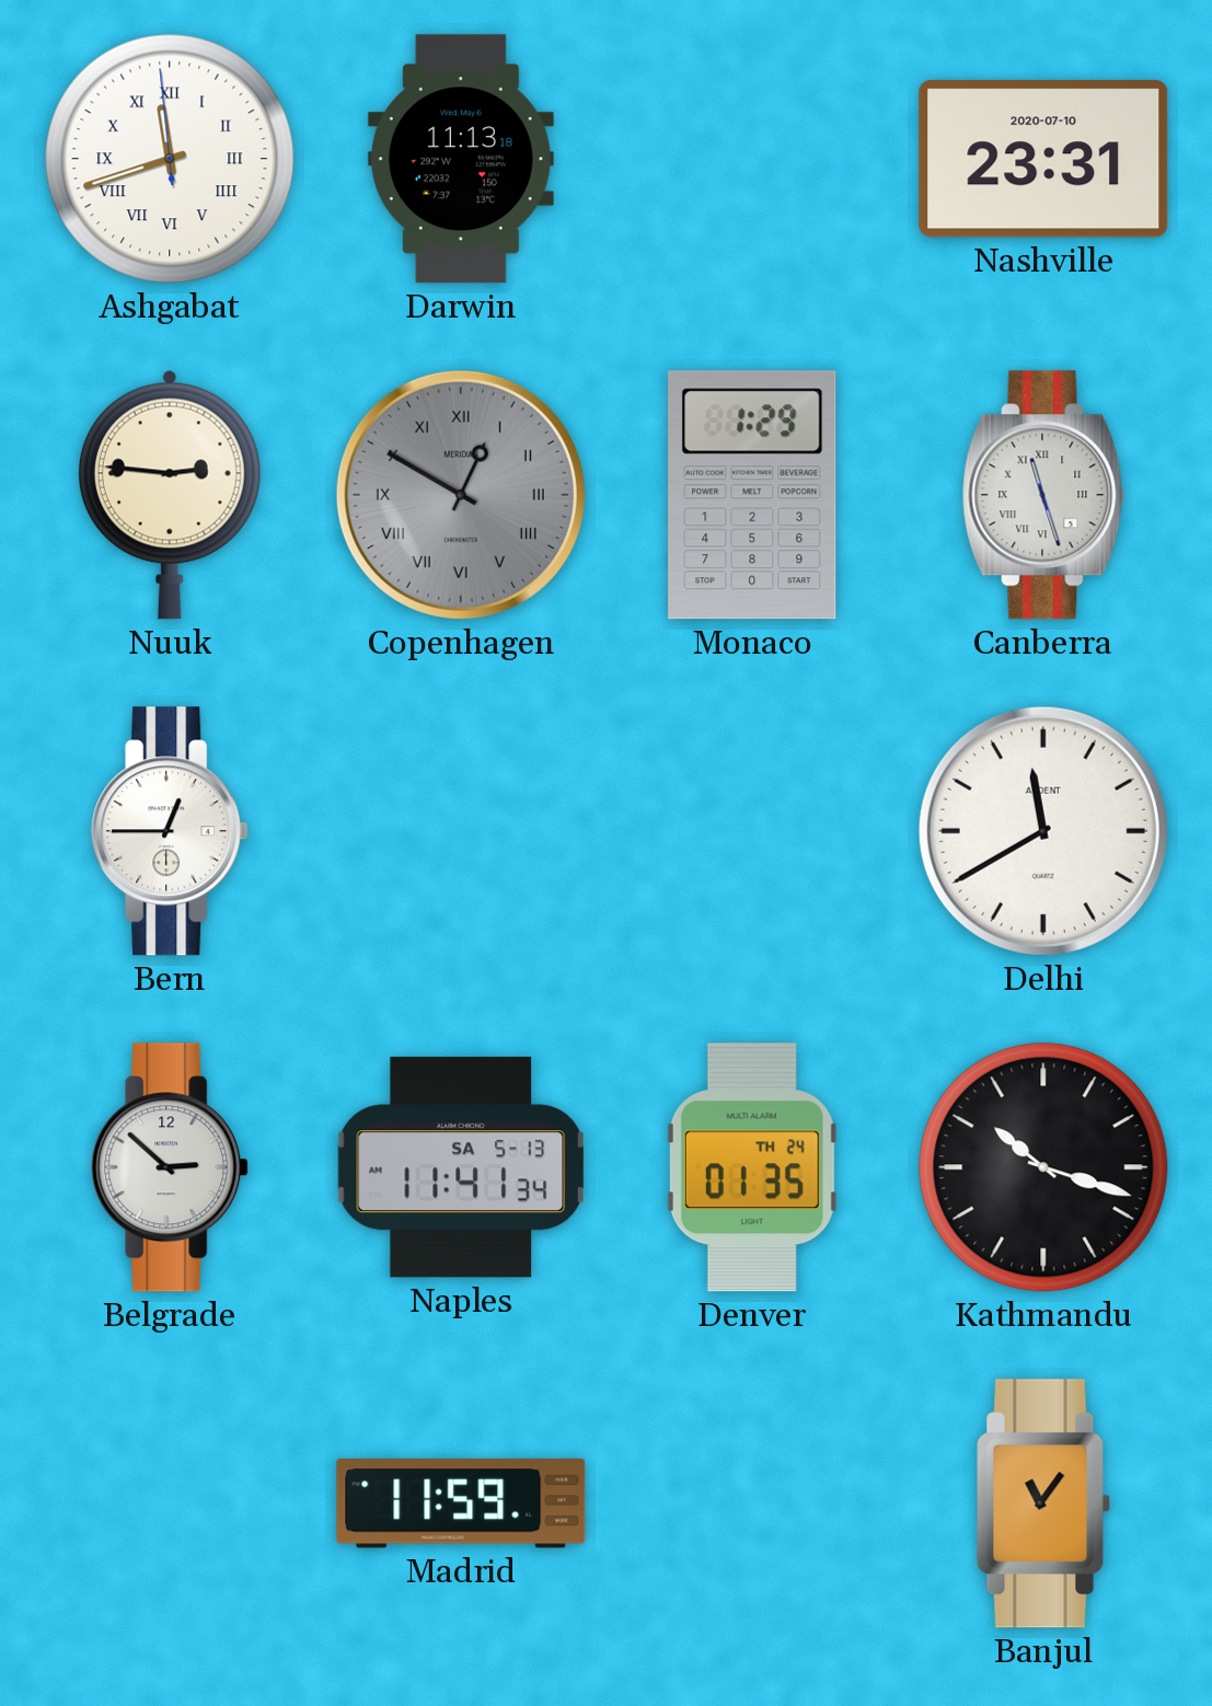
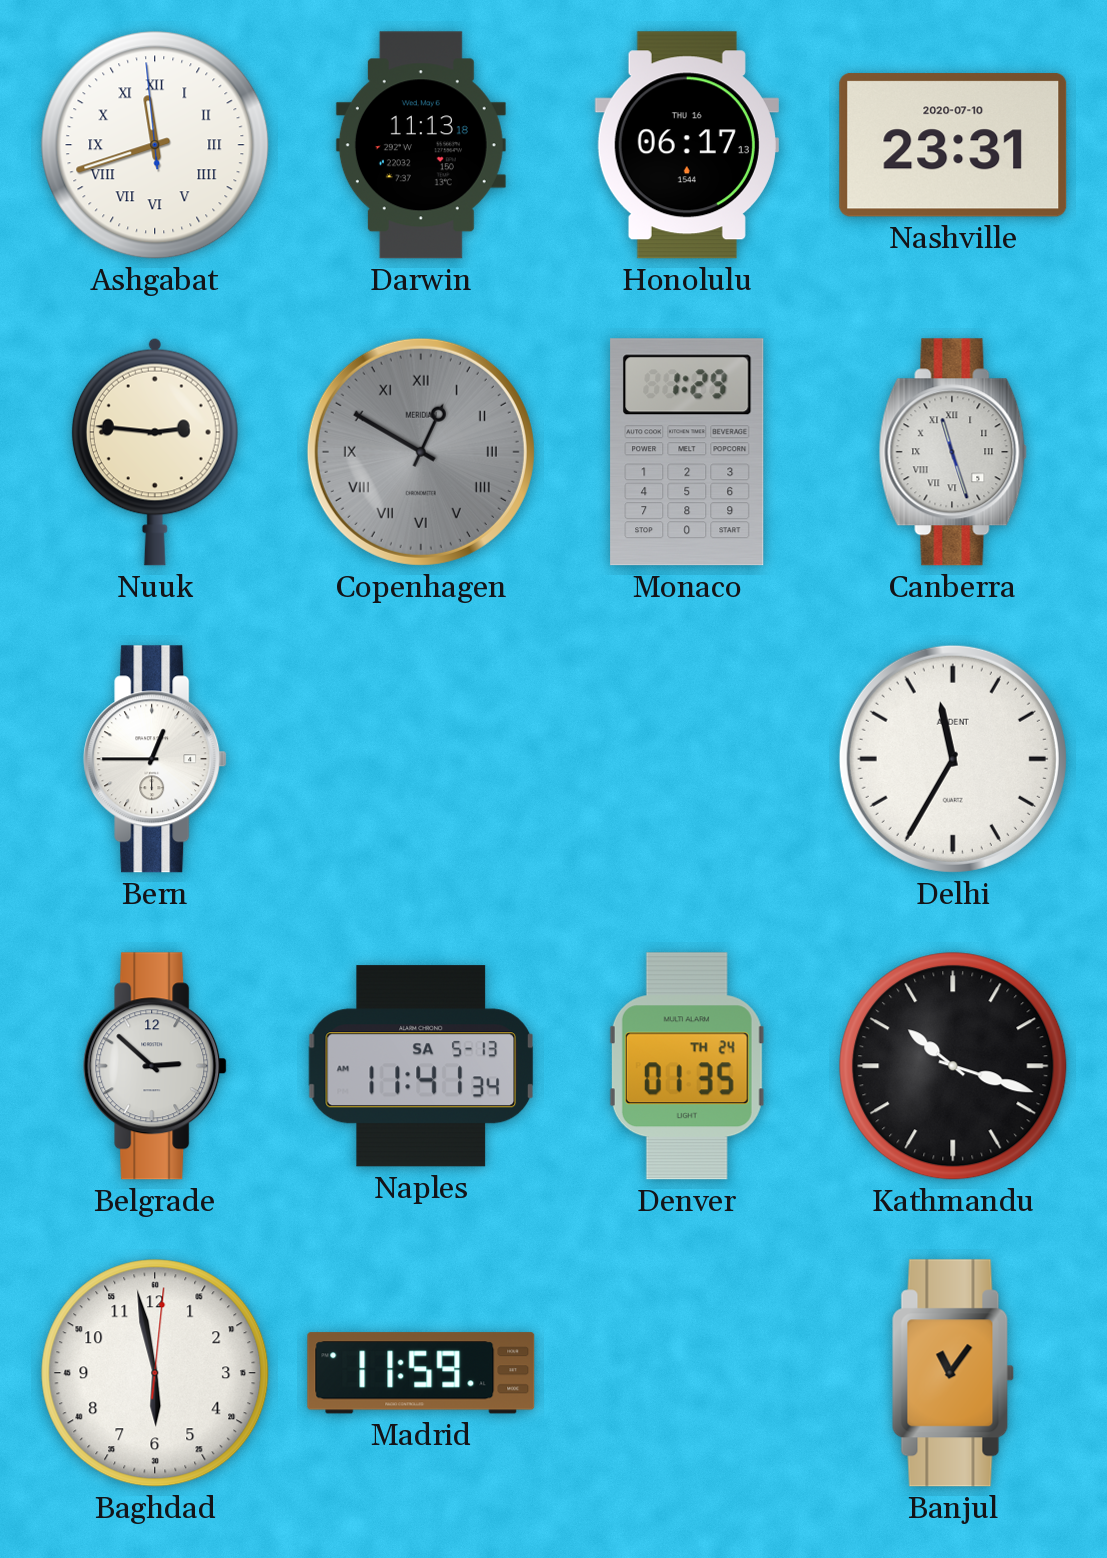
Honolulu: none -> 06:17
Delhi: 11:40 -> 11:35
Baghdad: none -> 5:58
